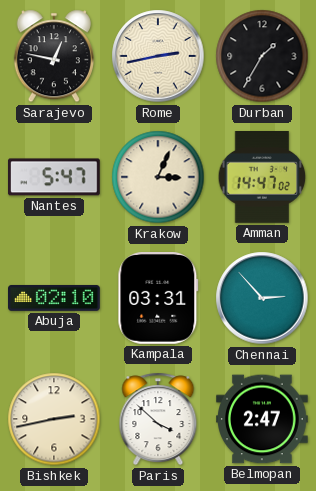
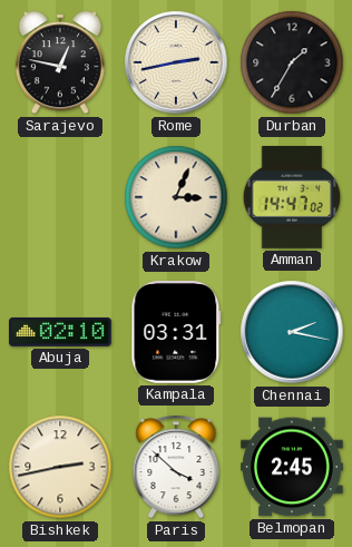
Nantes: 5:47 -> none
Chennai: 2:53 -> 2:17
Belmopan: 2:47 -> 2:45
